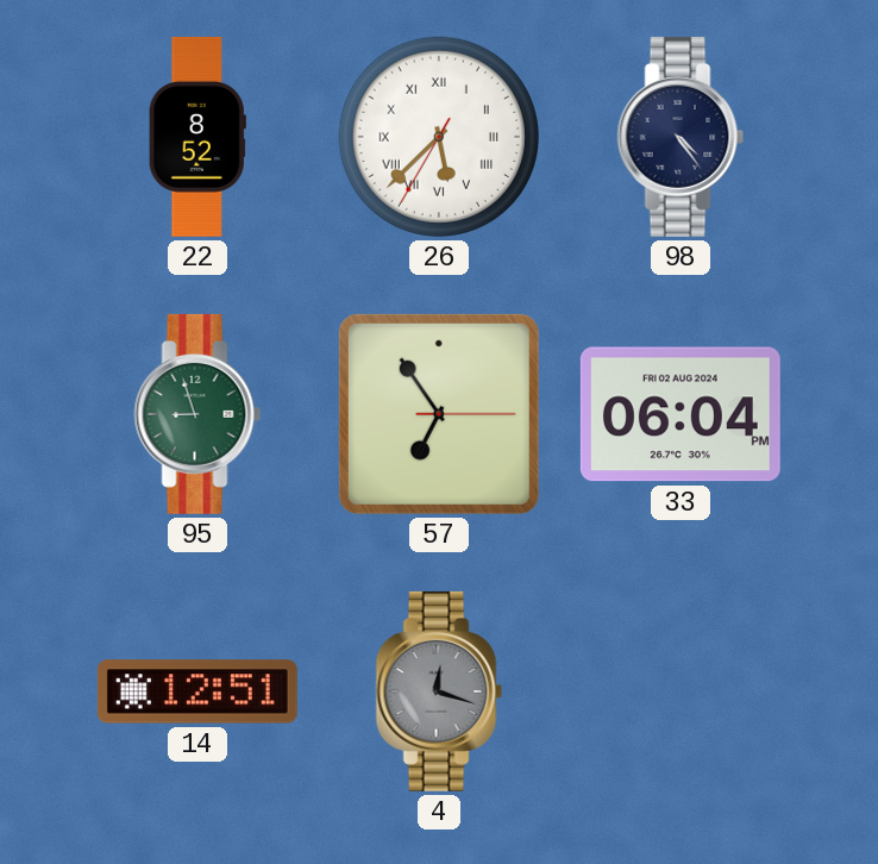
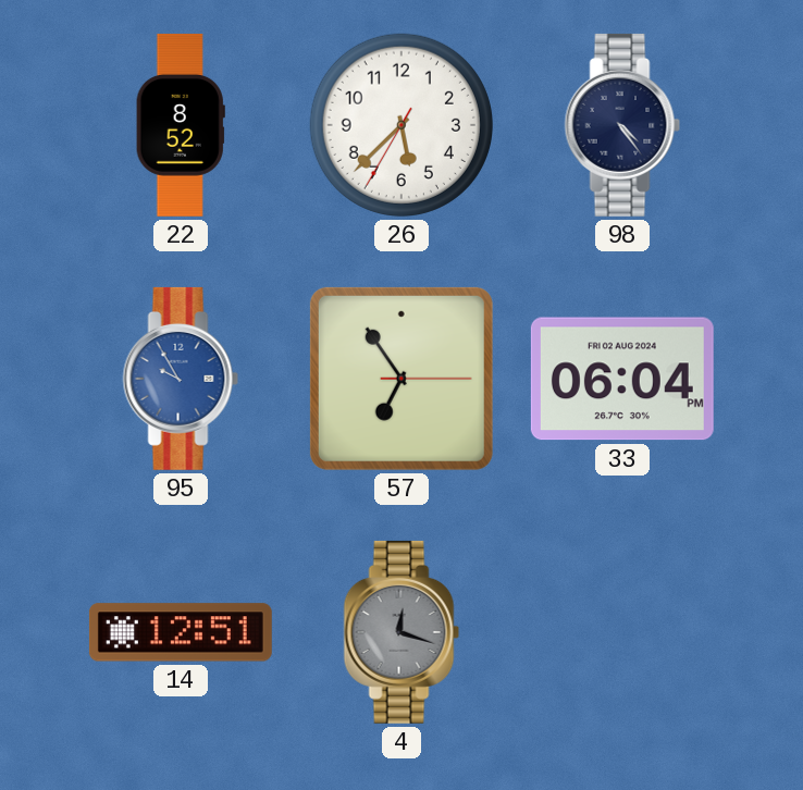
26 numerals: Roman -> Arabic
95: 8:57 -> 9:55
95 dial: green -> blue
